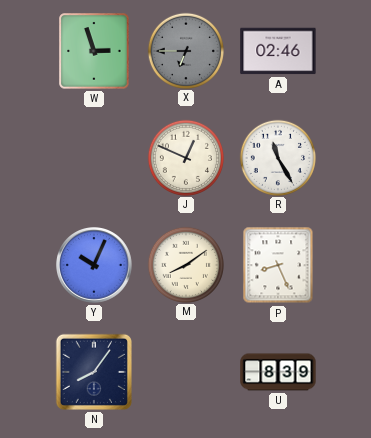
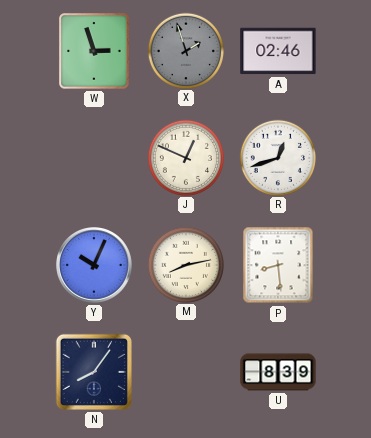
X: 6:45 -> 1:57
R: 11:25 -> 12:42
M: 8:09 -> 8:13
P: 8:26 -> 8:29
